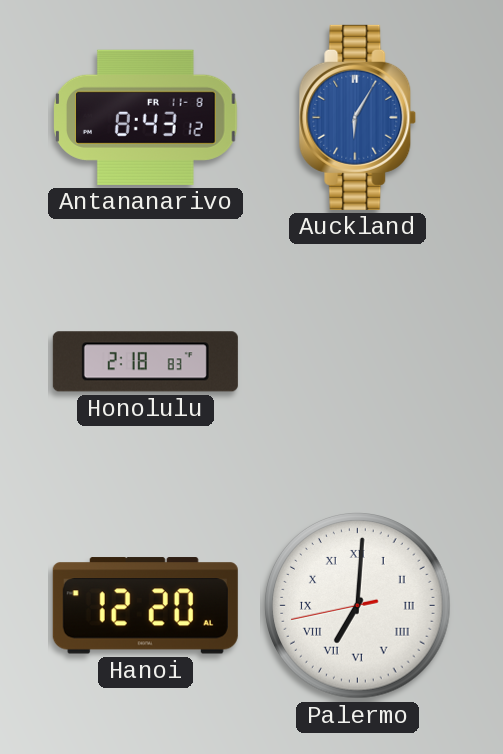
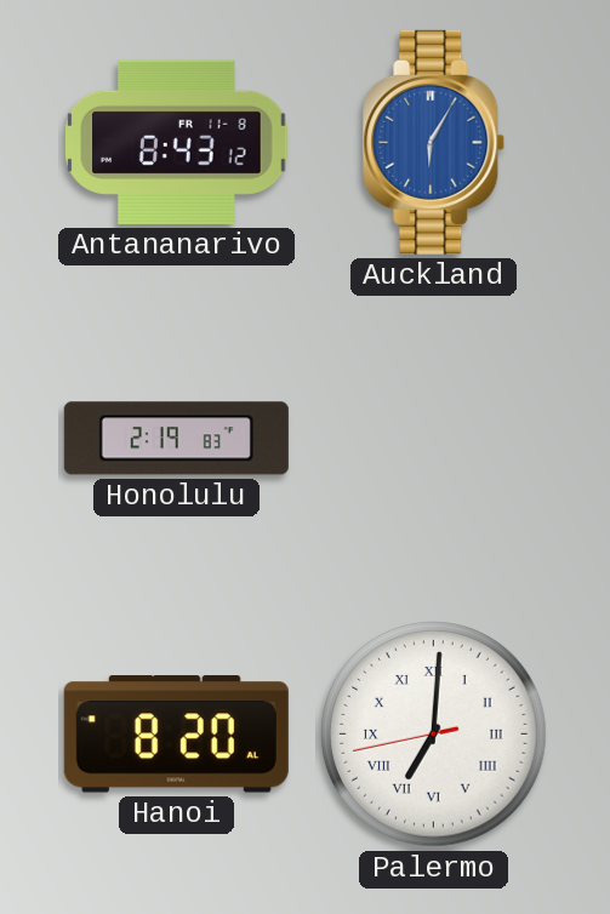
Honolulu: 2:18 -> 2:19
Hanoi: 12:20 -> 8:20
